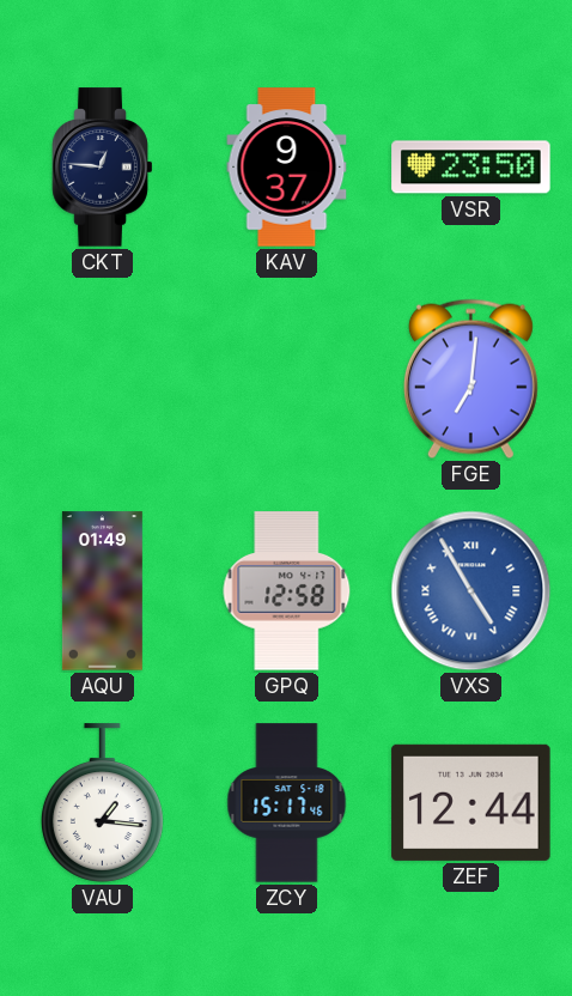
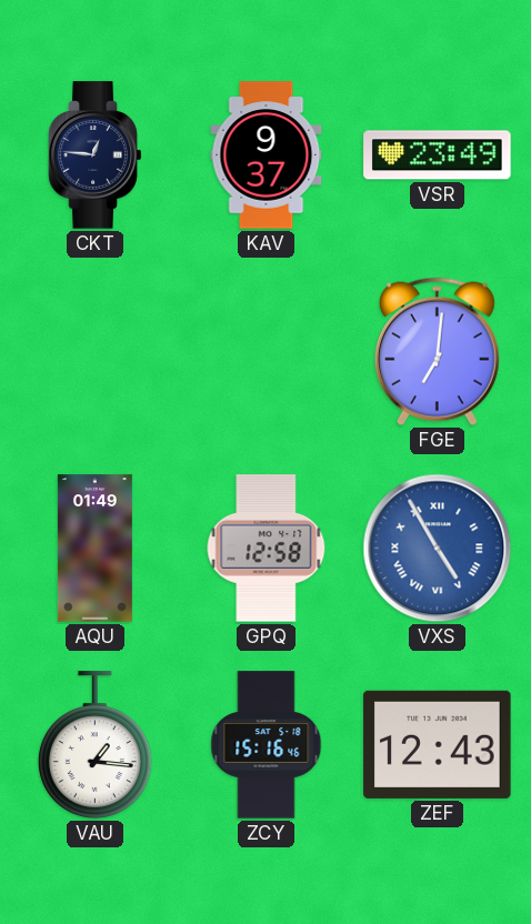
VSR: 23:50 -> 23:49
ZCY: 15:17 -> 15:16
ZEF: 12:44 -> 12:43
